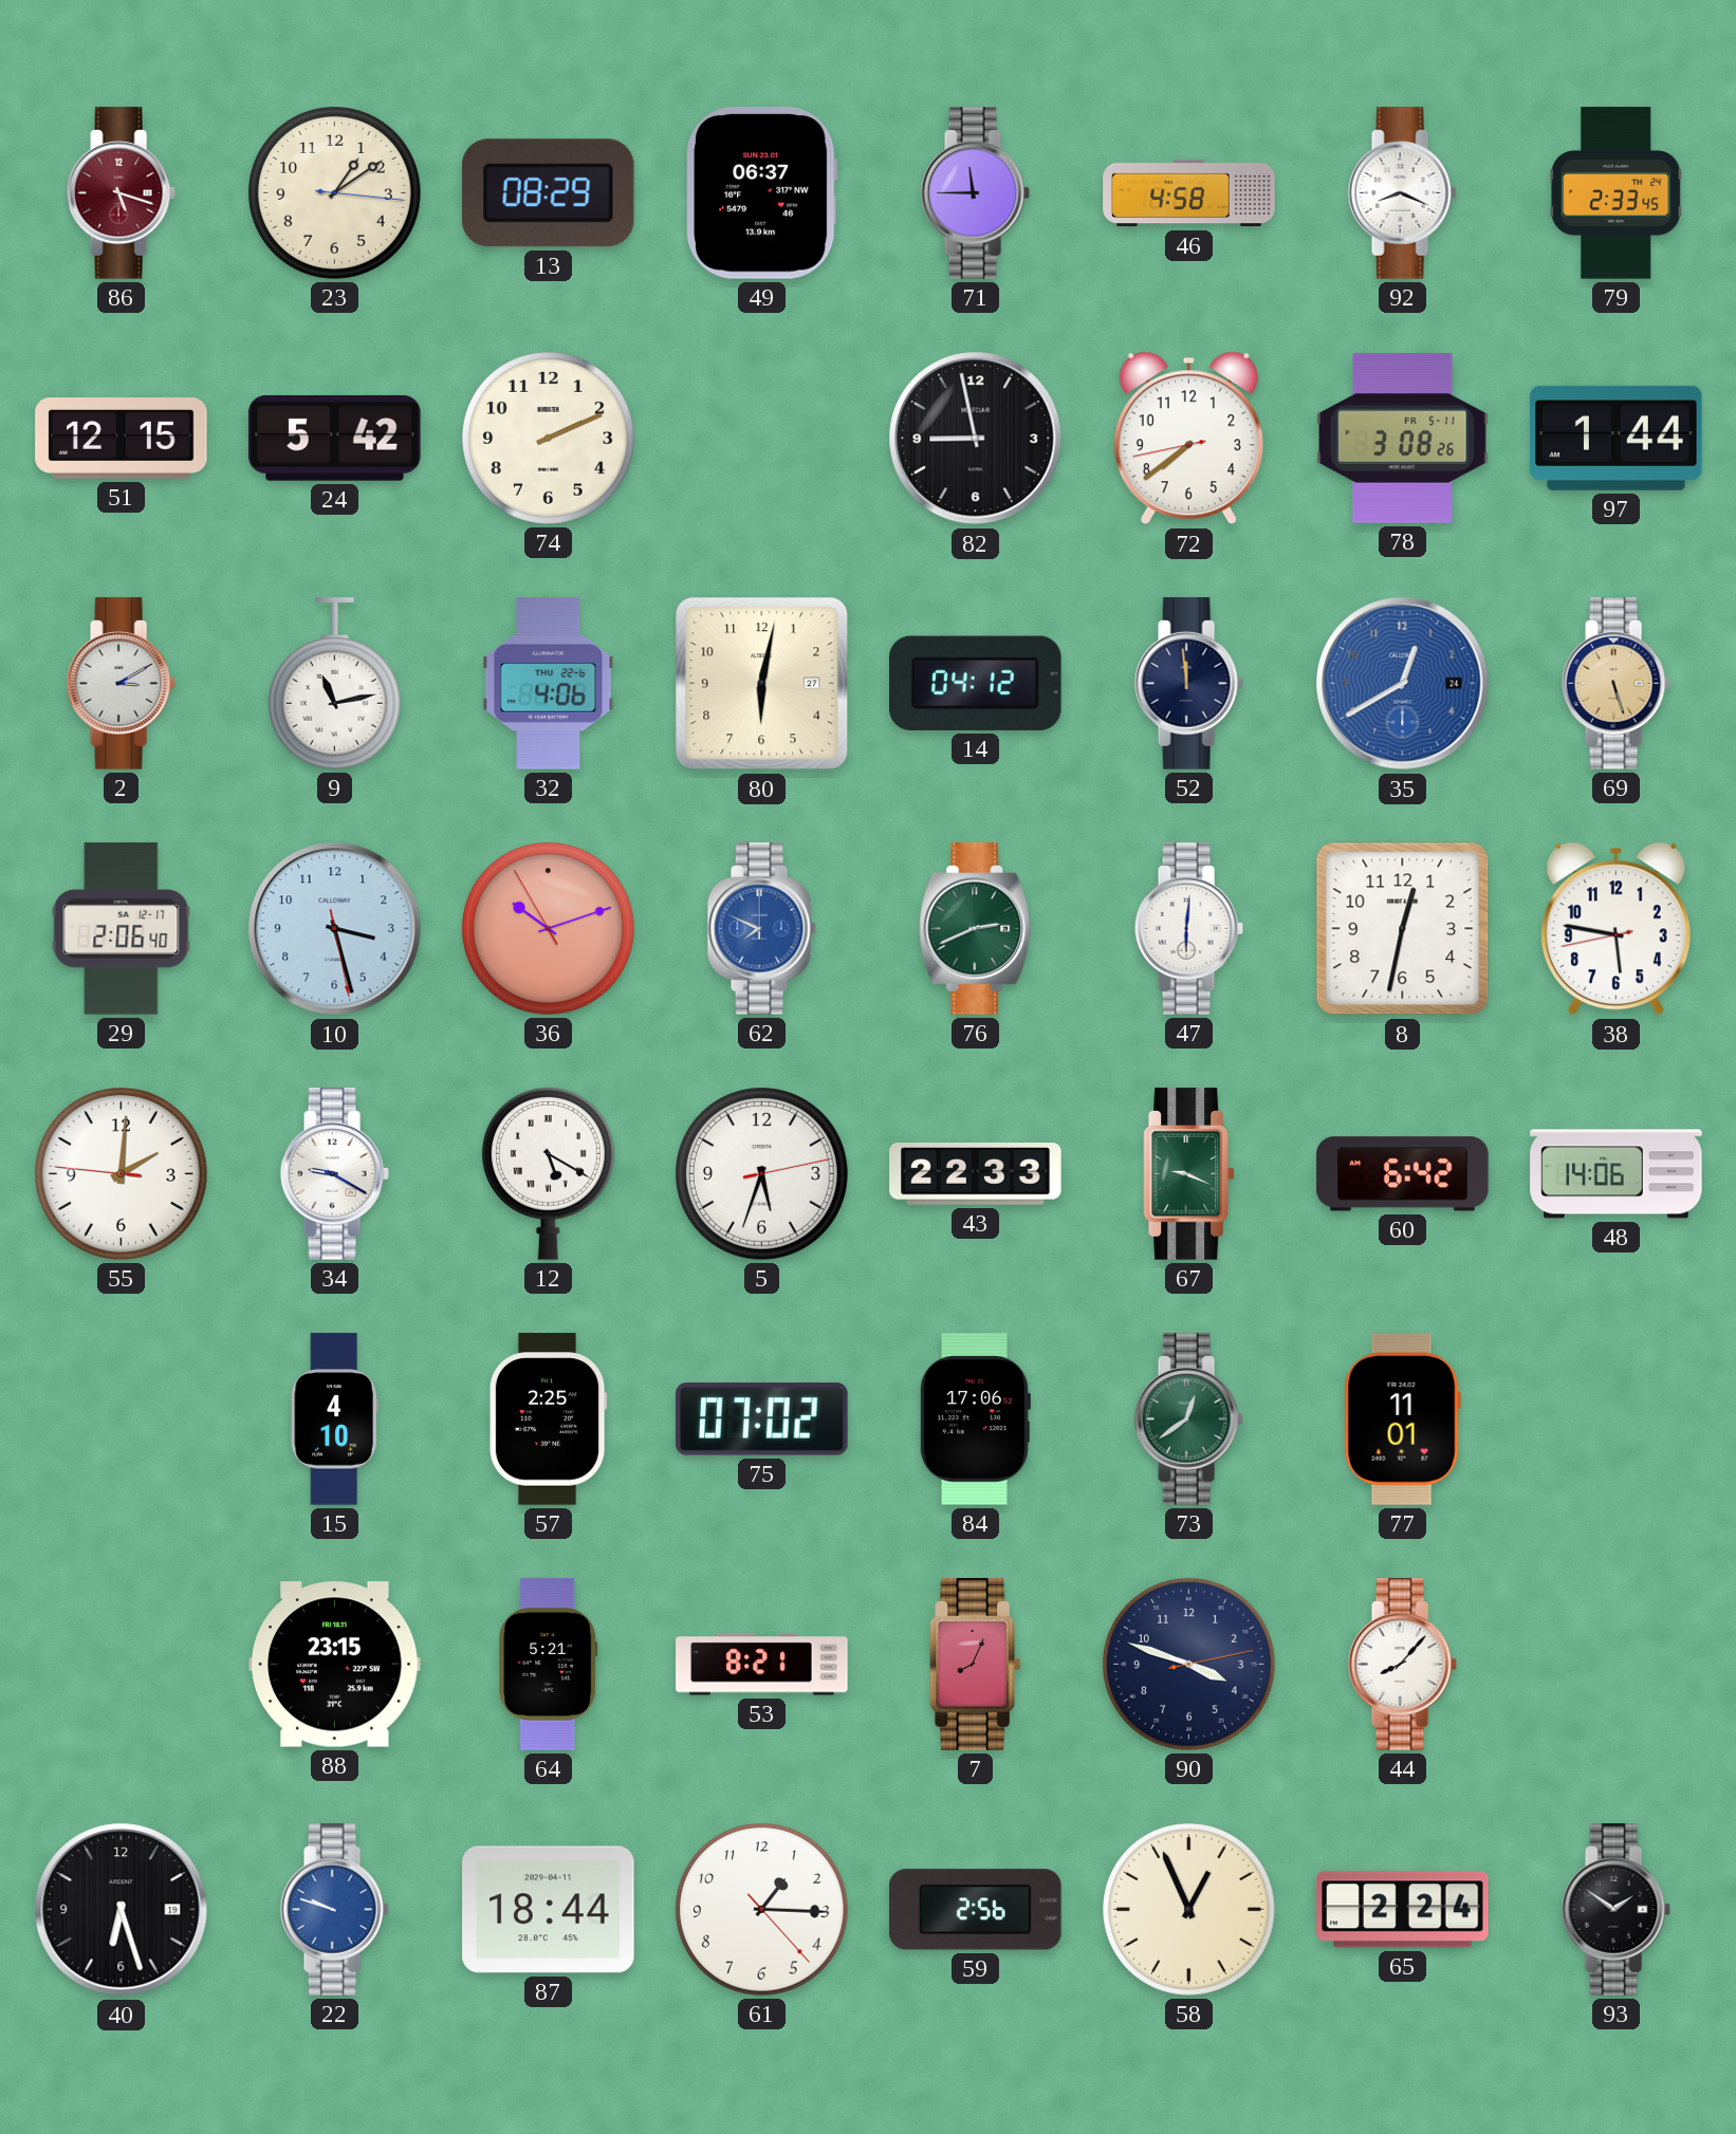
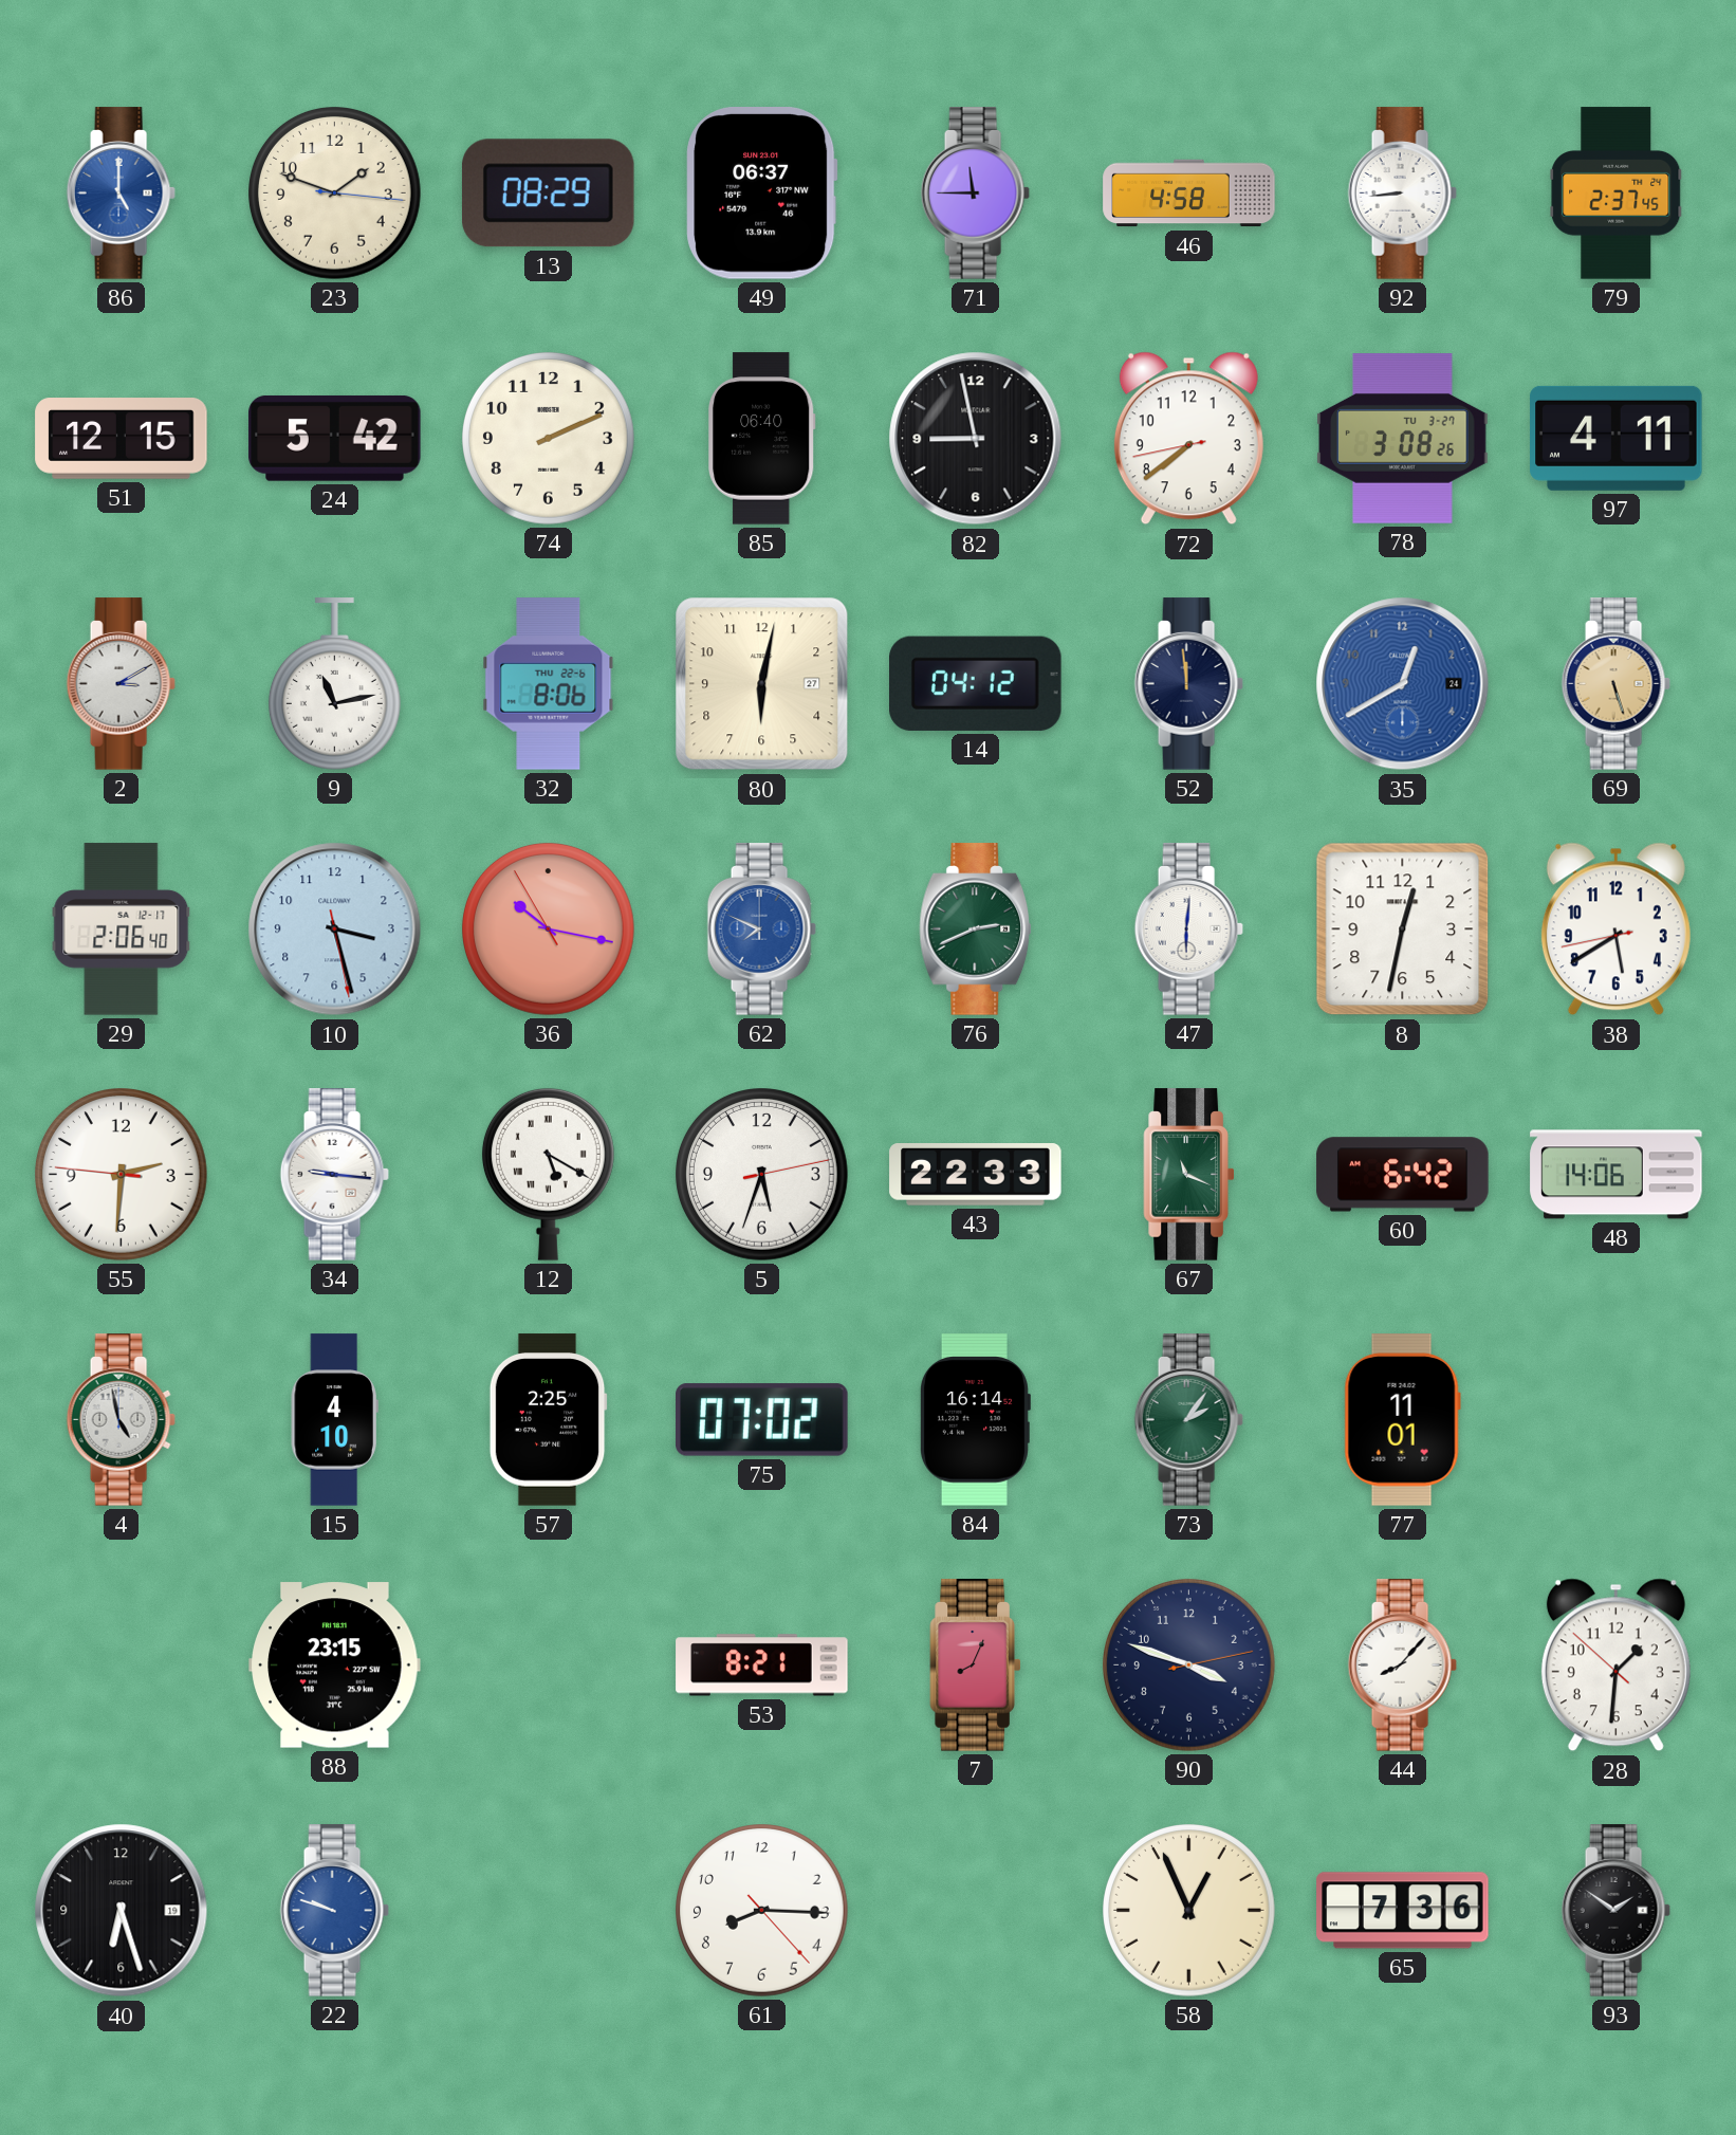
86: 5:18 -> 5:00
86 dial: burgundy -> blue
23: 1:09 -> 1:48
92: 8:19 -> 8:44
79: 2:33 -> 2:37
85: none -> 06:40
78 date: FR 5-11 -> TU 3-27
97: 1:44 -> 4:11
32: 4:06 -> 8:06
36: 10:11 -> 10:16
38: 5:46 -> 5:39
55: 2:00 -> 2:30
34: 9:20 -> 9:16
67: 9:19 -> 11:19
4: none -> 4:58
84: 17:06 -> 16:14
73: 12:39 -> 2:06
64: 5:21 -> none
28: none -> 1:30
87: 18:44 -> none
61: 1:15 -> 8:15
59: 2:56 -> none
65: 2:24 -> 7:36
